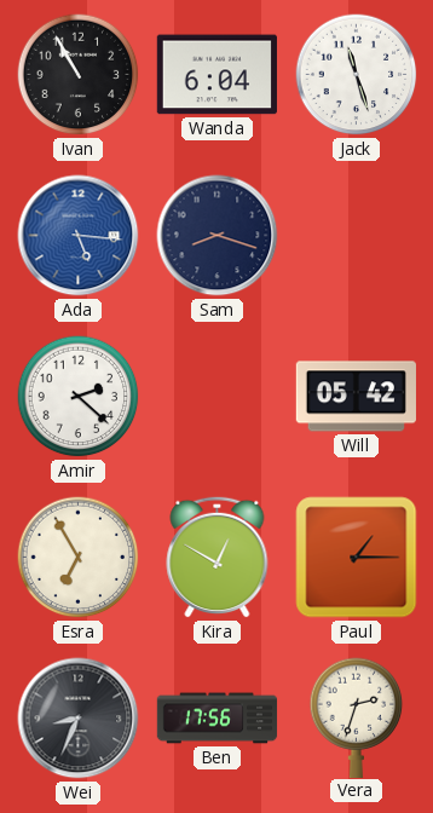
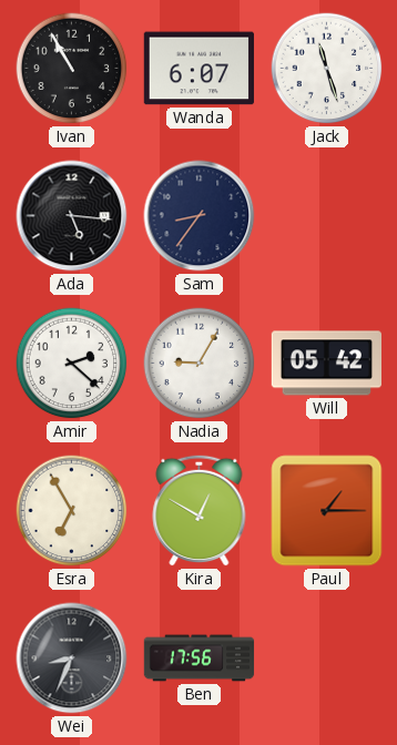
Wanda: 6:04 -> 6:07
Ada dial: blue -> black
Sam: 8:18 -> 8:36
Nadia: none -> 9:05
Vera: 2:33 -> none
